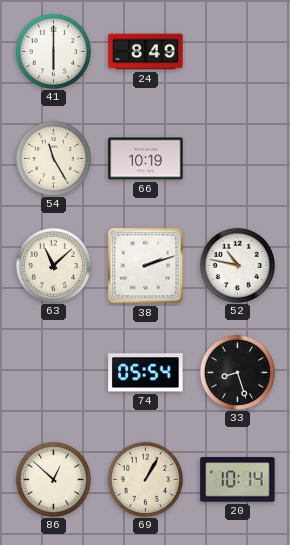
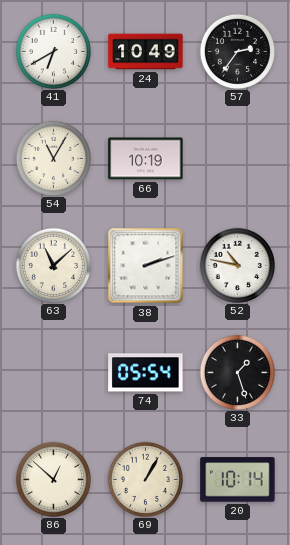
41: 6:00 -> 6:40
24: 8:49 -> 10:49
57: none -> 2:36
54: 11:25 -> 11:05
33: 8:27 -> 1:27
